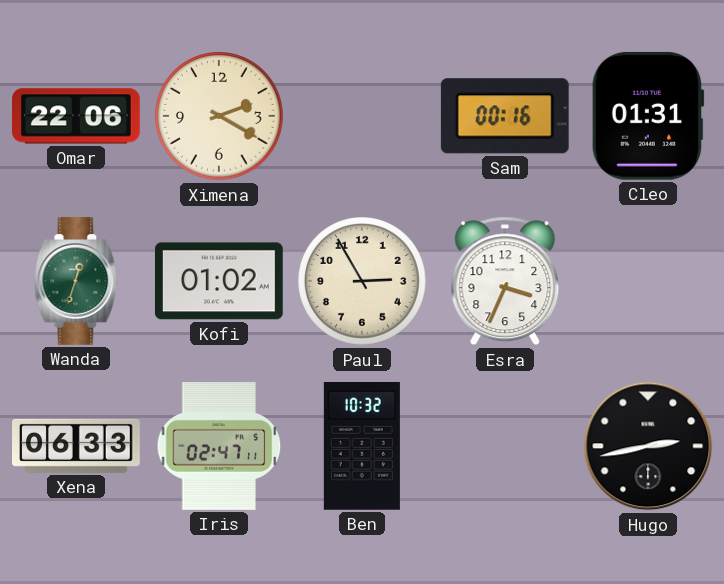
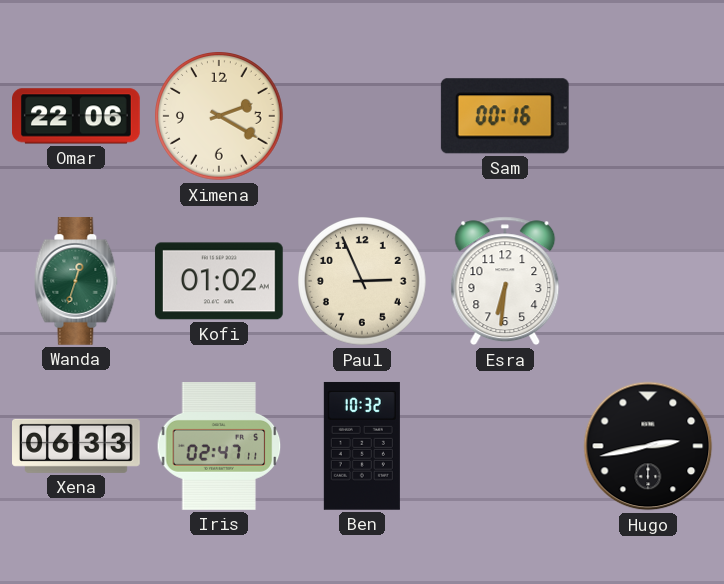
Cleo: 01:31 -> none
Paul: 2:55 -> 2:56
Esra: 3:34 -> 6:31
